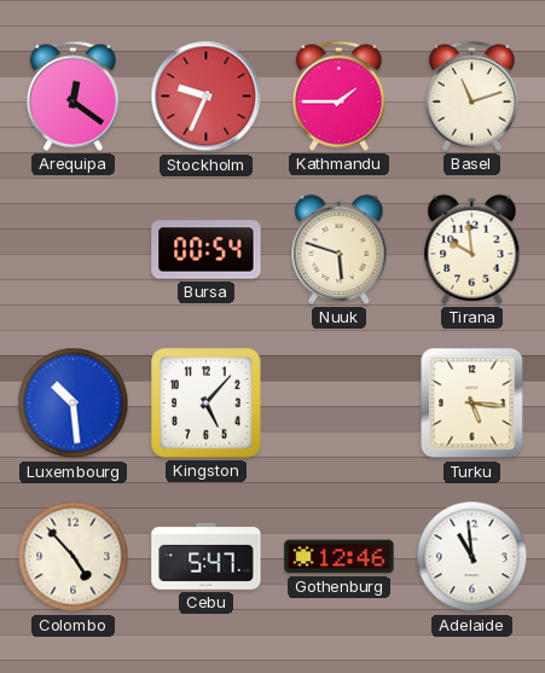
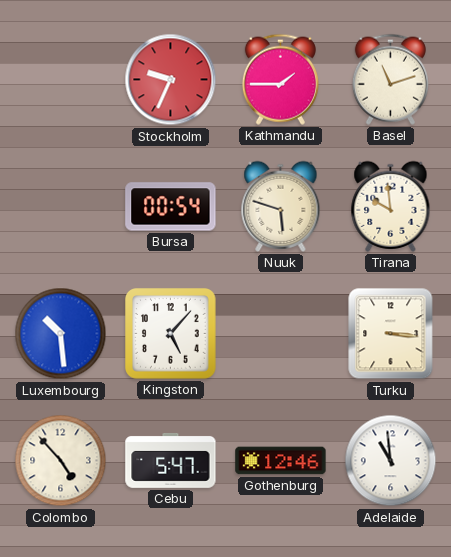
Arequipa: 12:21 -> none
Turku: 5:16 -> 3:16
